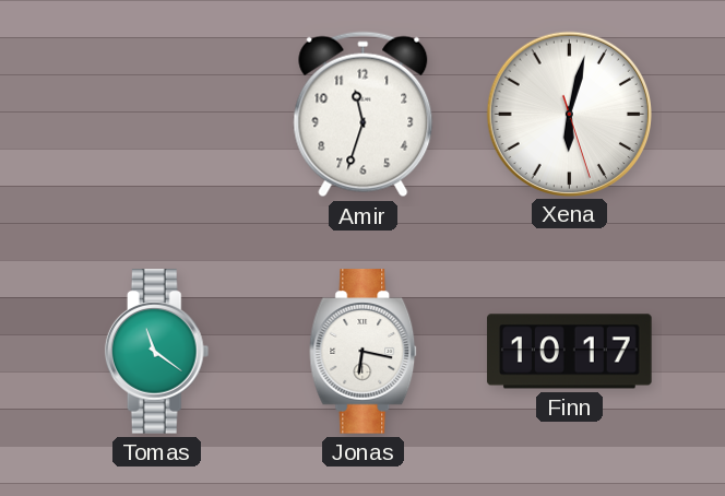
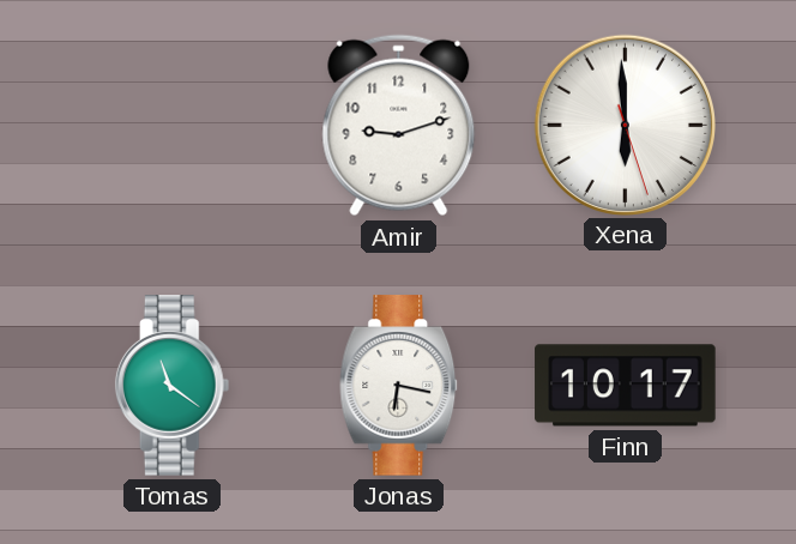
Amir: 11:33 -> 9:12
Xena: 6:02 -> 5:59
